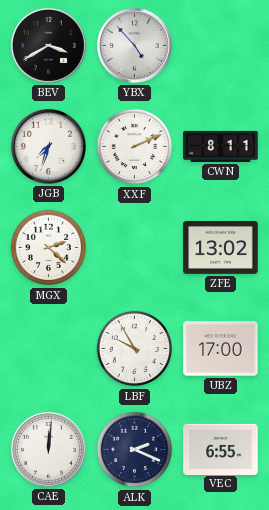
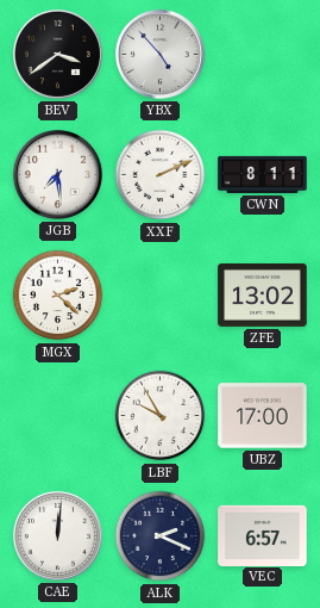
BEV: 3:40 -> 3:39
JGB: 7:33 -> 7:29
VEC: 6:55 -> 6:57
